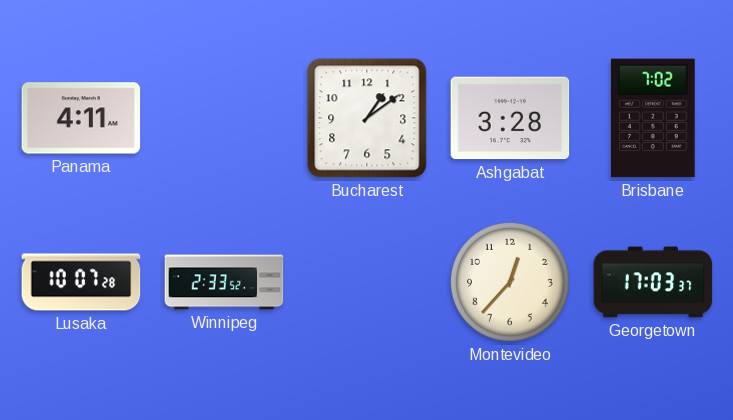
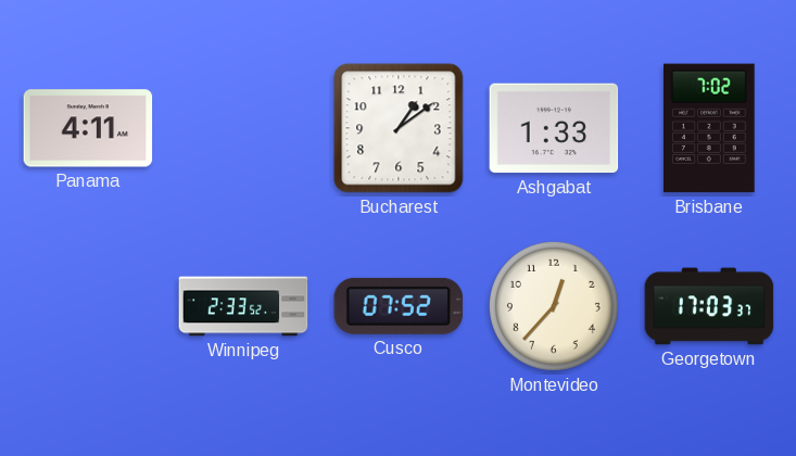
Ashgabat: 3:28 -> 1:33
Lusaka: 10:07 -> none
Cusco: none -> 07:52
